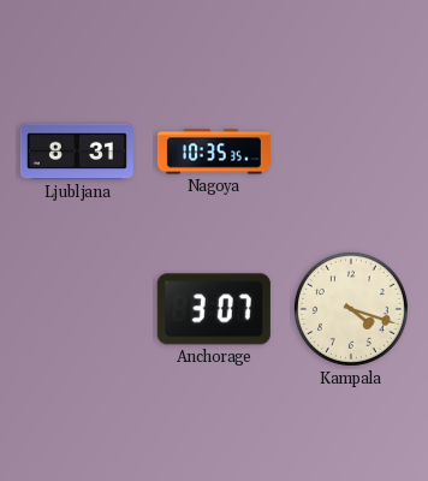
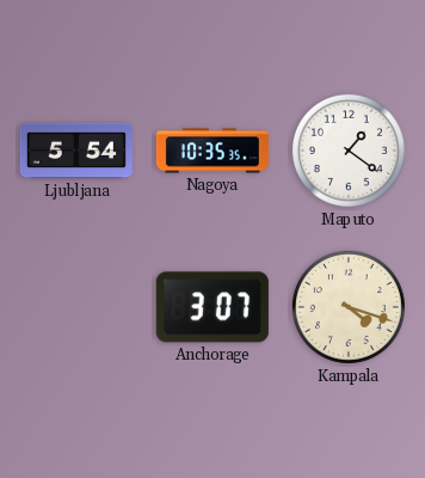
Ljubljana: 8:31 -> 5:54
Maputo: none -> 1:21
